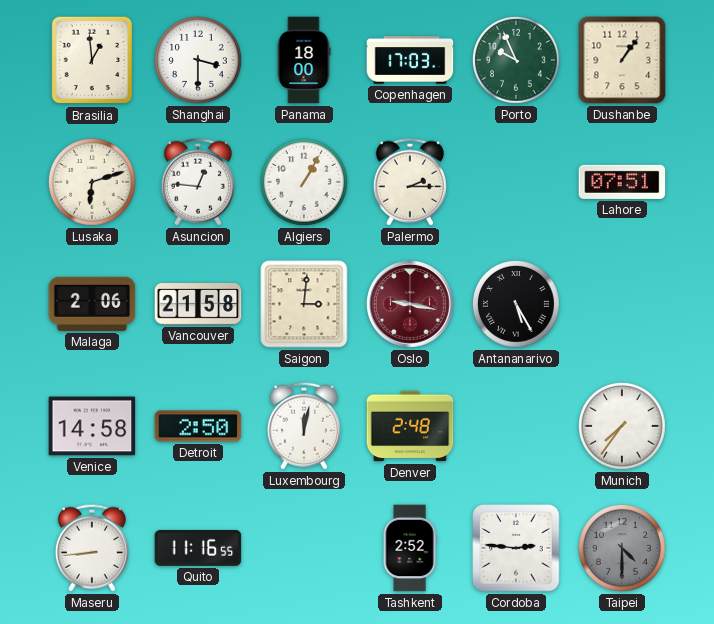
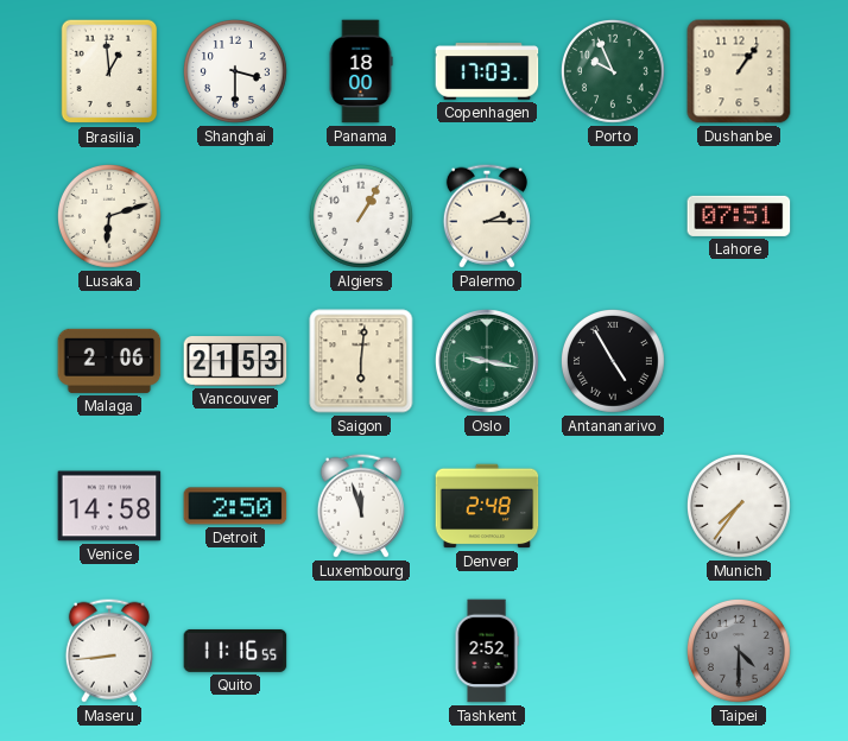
Asuncion: 12:46 -> none
Vancouver: 21:58 -> 21:53
Saigon: 3:01 -> 6:01
Oslo dial: burgundy -> green
Antananarivo: 5:25 -> 4:55
Luxembourg: 12:02 -> 11:57
Cordoba: 2:46 -> none
